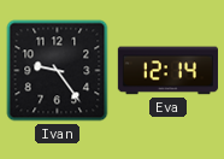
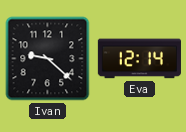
Ivan: 9:24 -> 9:22
